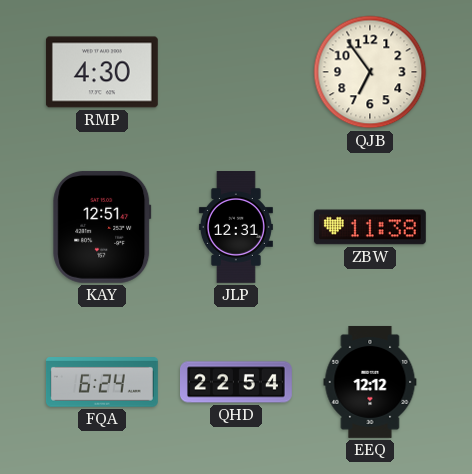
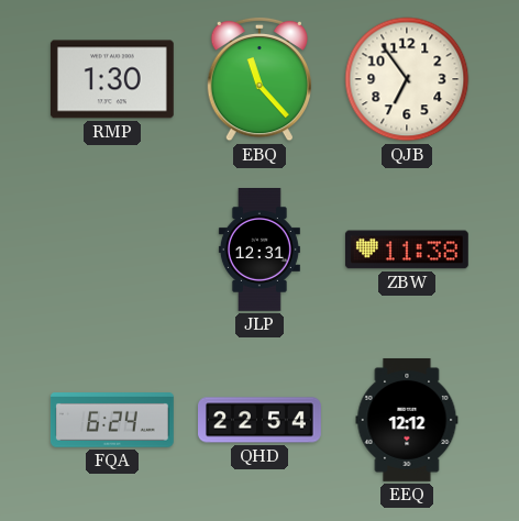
RMP: 4:30 -> 1:30
EBQ: none -> 11:23
KAY: 12:51 -> none
